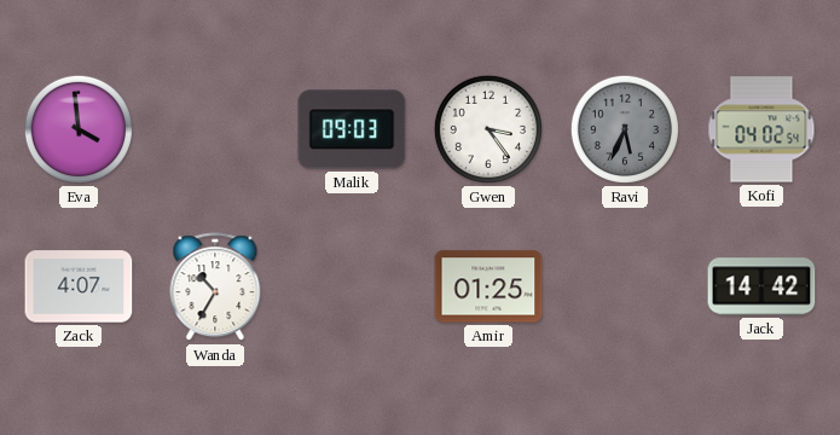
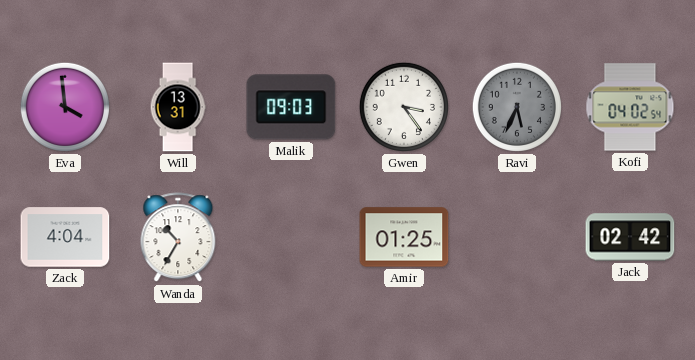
Will: none -> 13:31
Zack: 4:07 -> 4:04
Jack: 14:42 -> 02:42
